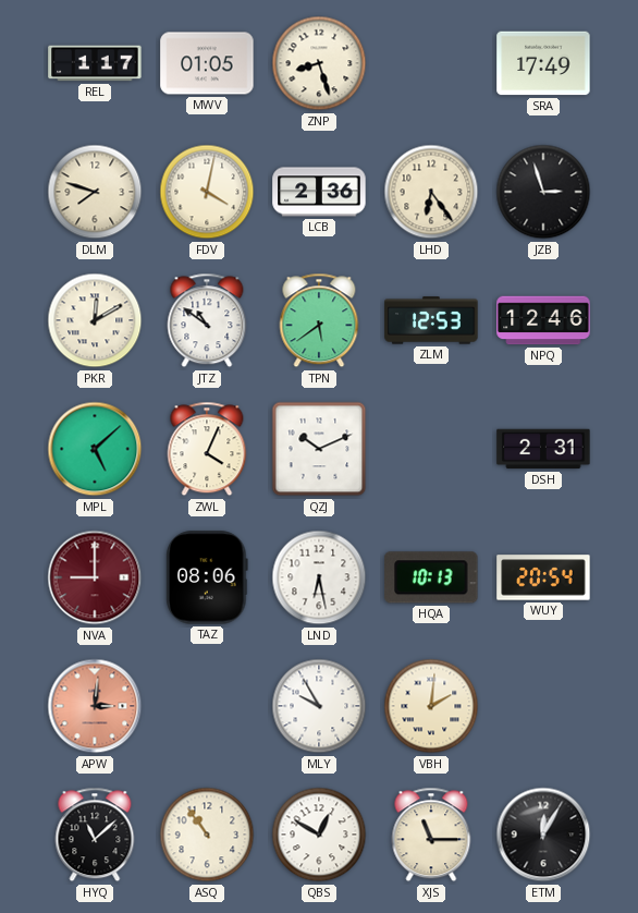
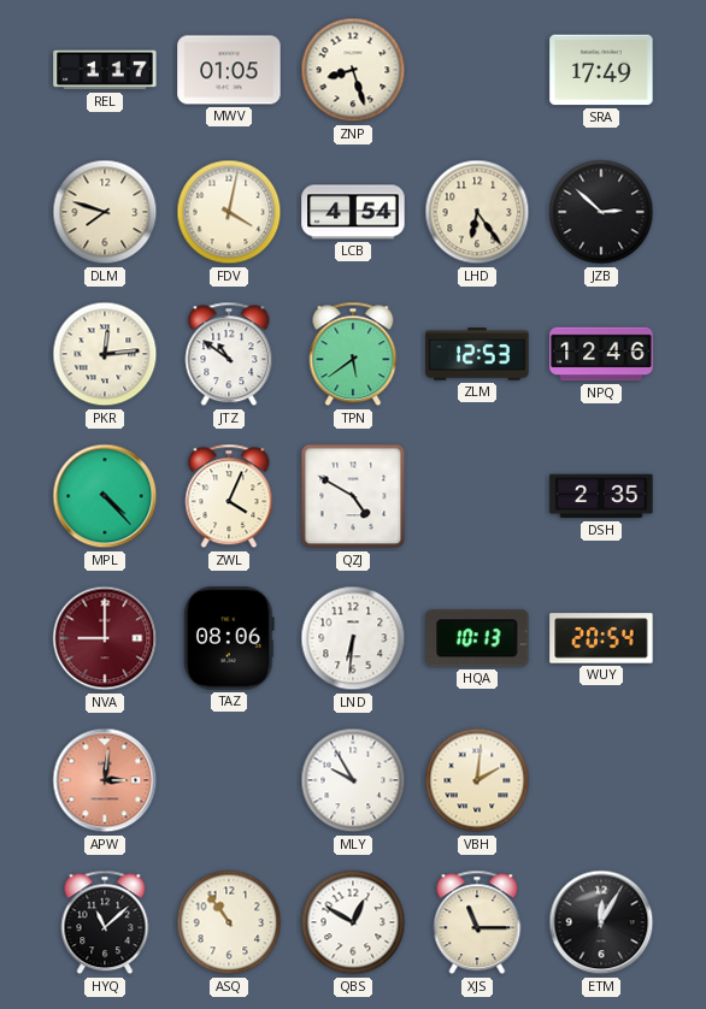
LCB: 2:36 -> 4:54
JZB: 2:57 -> 2:52
PKR: 12:10 -> 12:14
MPL: 5:08 -> 4:23
QZJ: 10:11 -> 4:50
DSH: 2:31 -> 2:35
LND: 6:28 -> 6:31
